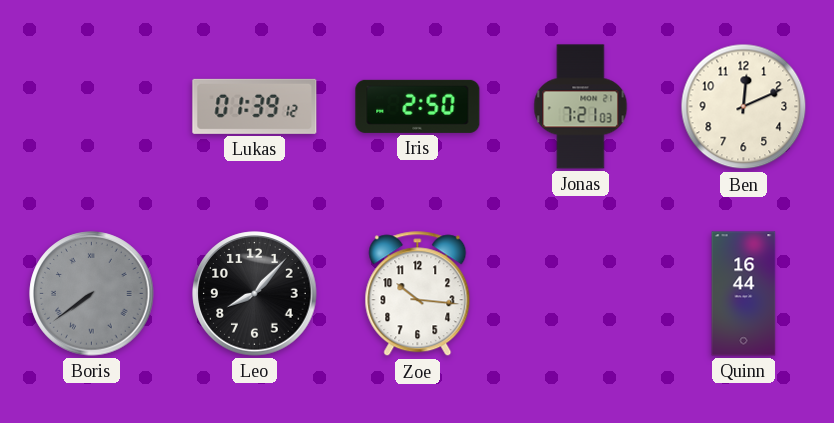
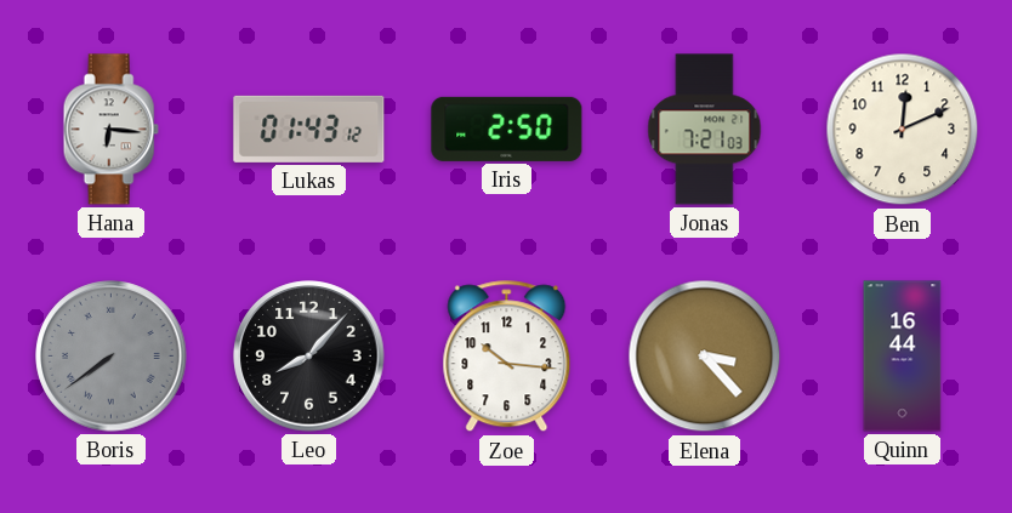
Hana: none -> 6:16
Lukas: 01:39 -> 01:43
Elena: none -> 3:23
